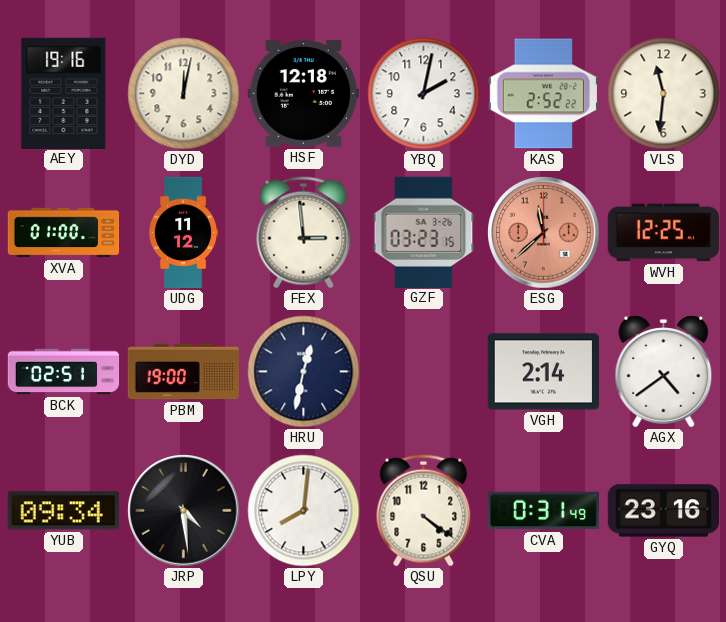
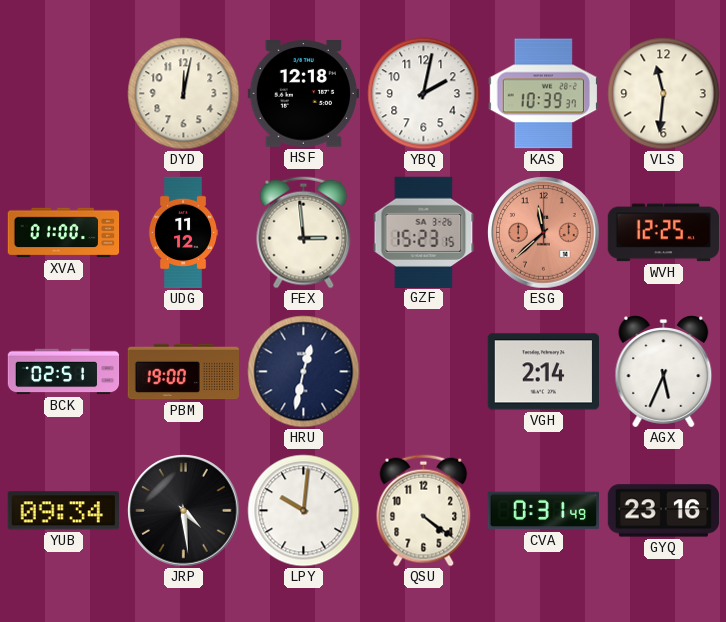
AEY: 19:16 -> none
KAS: 2:52 -> 10:39
GZF: 03:23 -> 15:23
AGX: 4:39 -> 5:34
LPY: 8:01 -> 10:01
